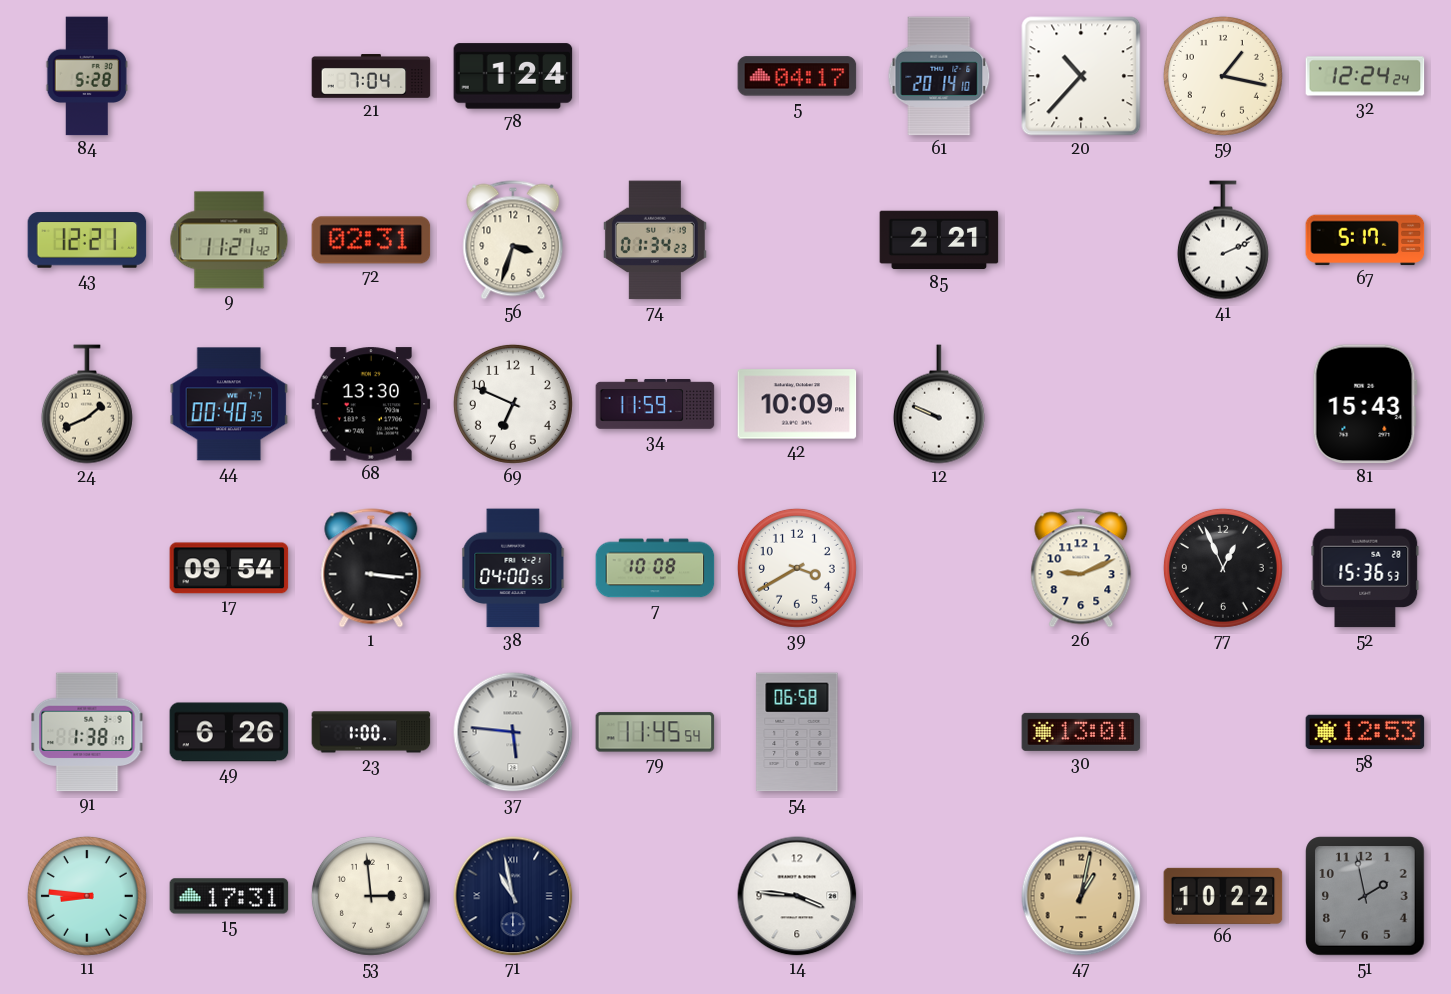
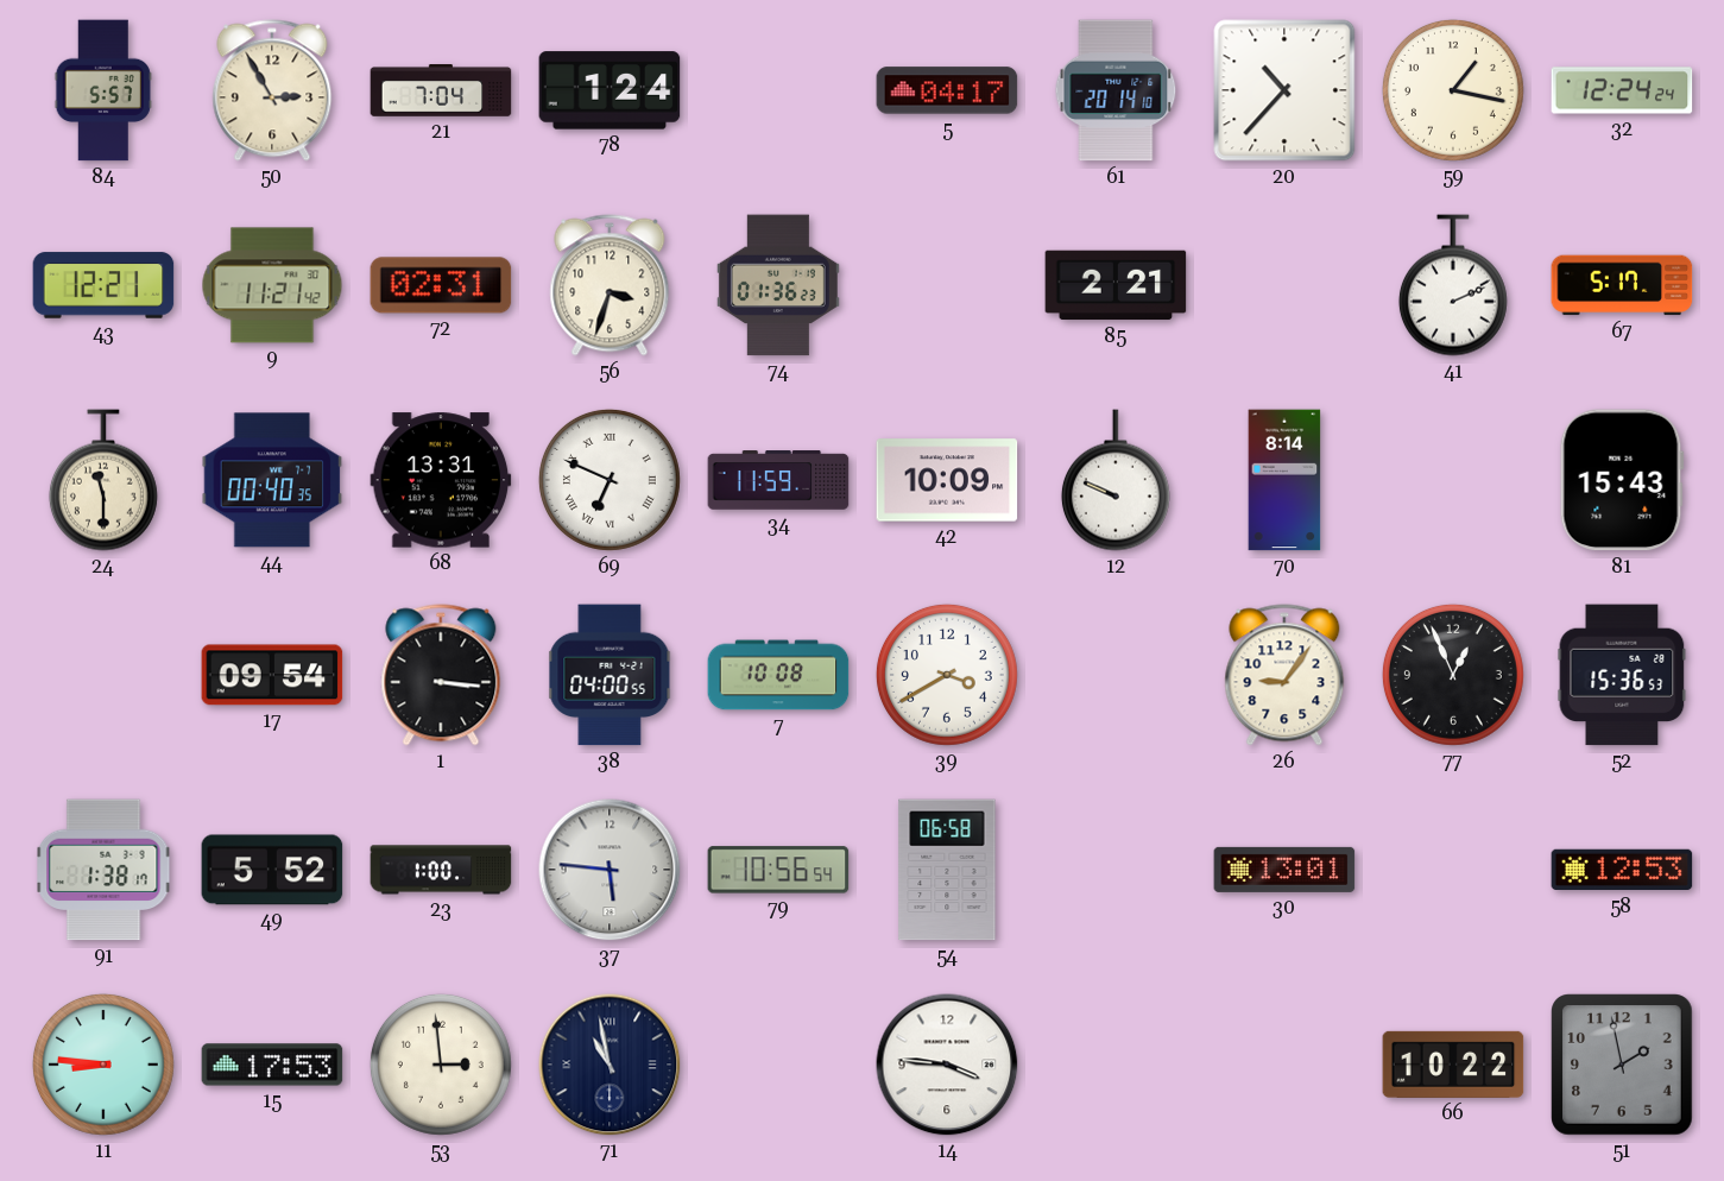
84: 5:28 -> 5:57
50: none -> 2:55
74: 01:34 -> 01:36
24: 1:41 -> 11:30
68: 13:30 -> 13:31
69 numerals: Arabic -> Roman
70: none -> 8:14
26: 9:11 -> 9:06
49: 6:26 -> 5:52
79: 11:45 -> 10:56
15: 17:31 -> 17:53
47: 1:02 -> none
